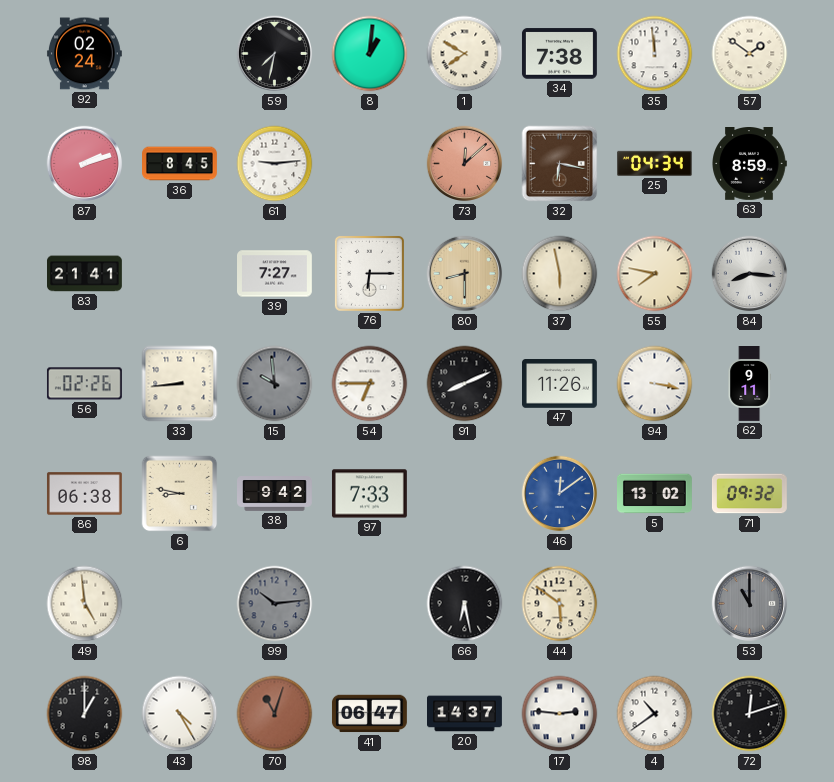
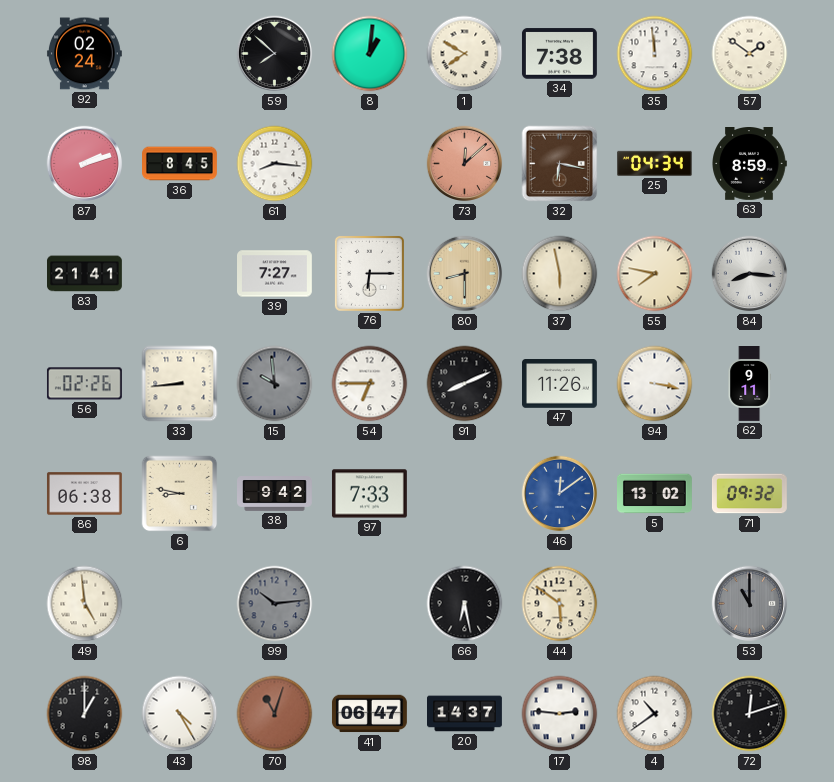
59: 7:32 -> 7:52
61: 9:14 -> 8:16
